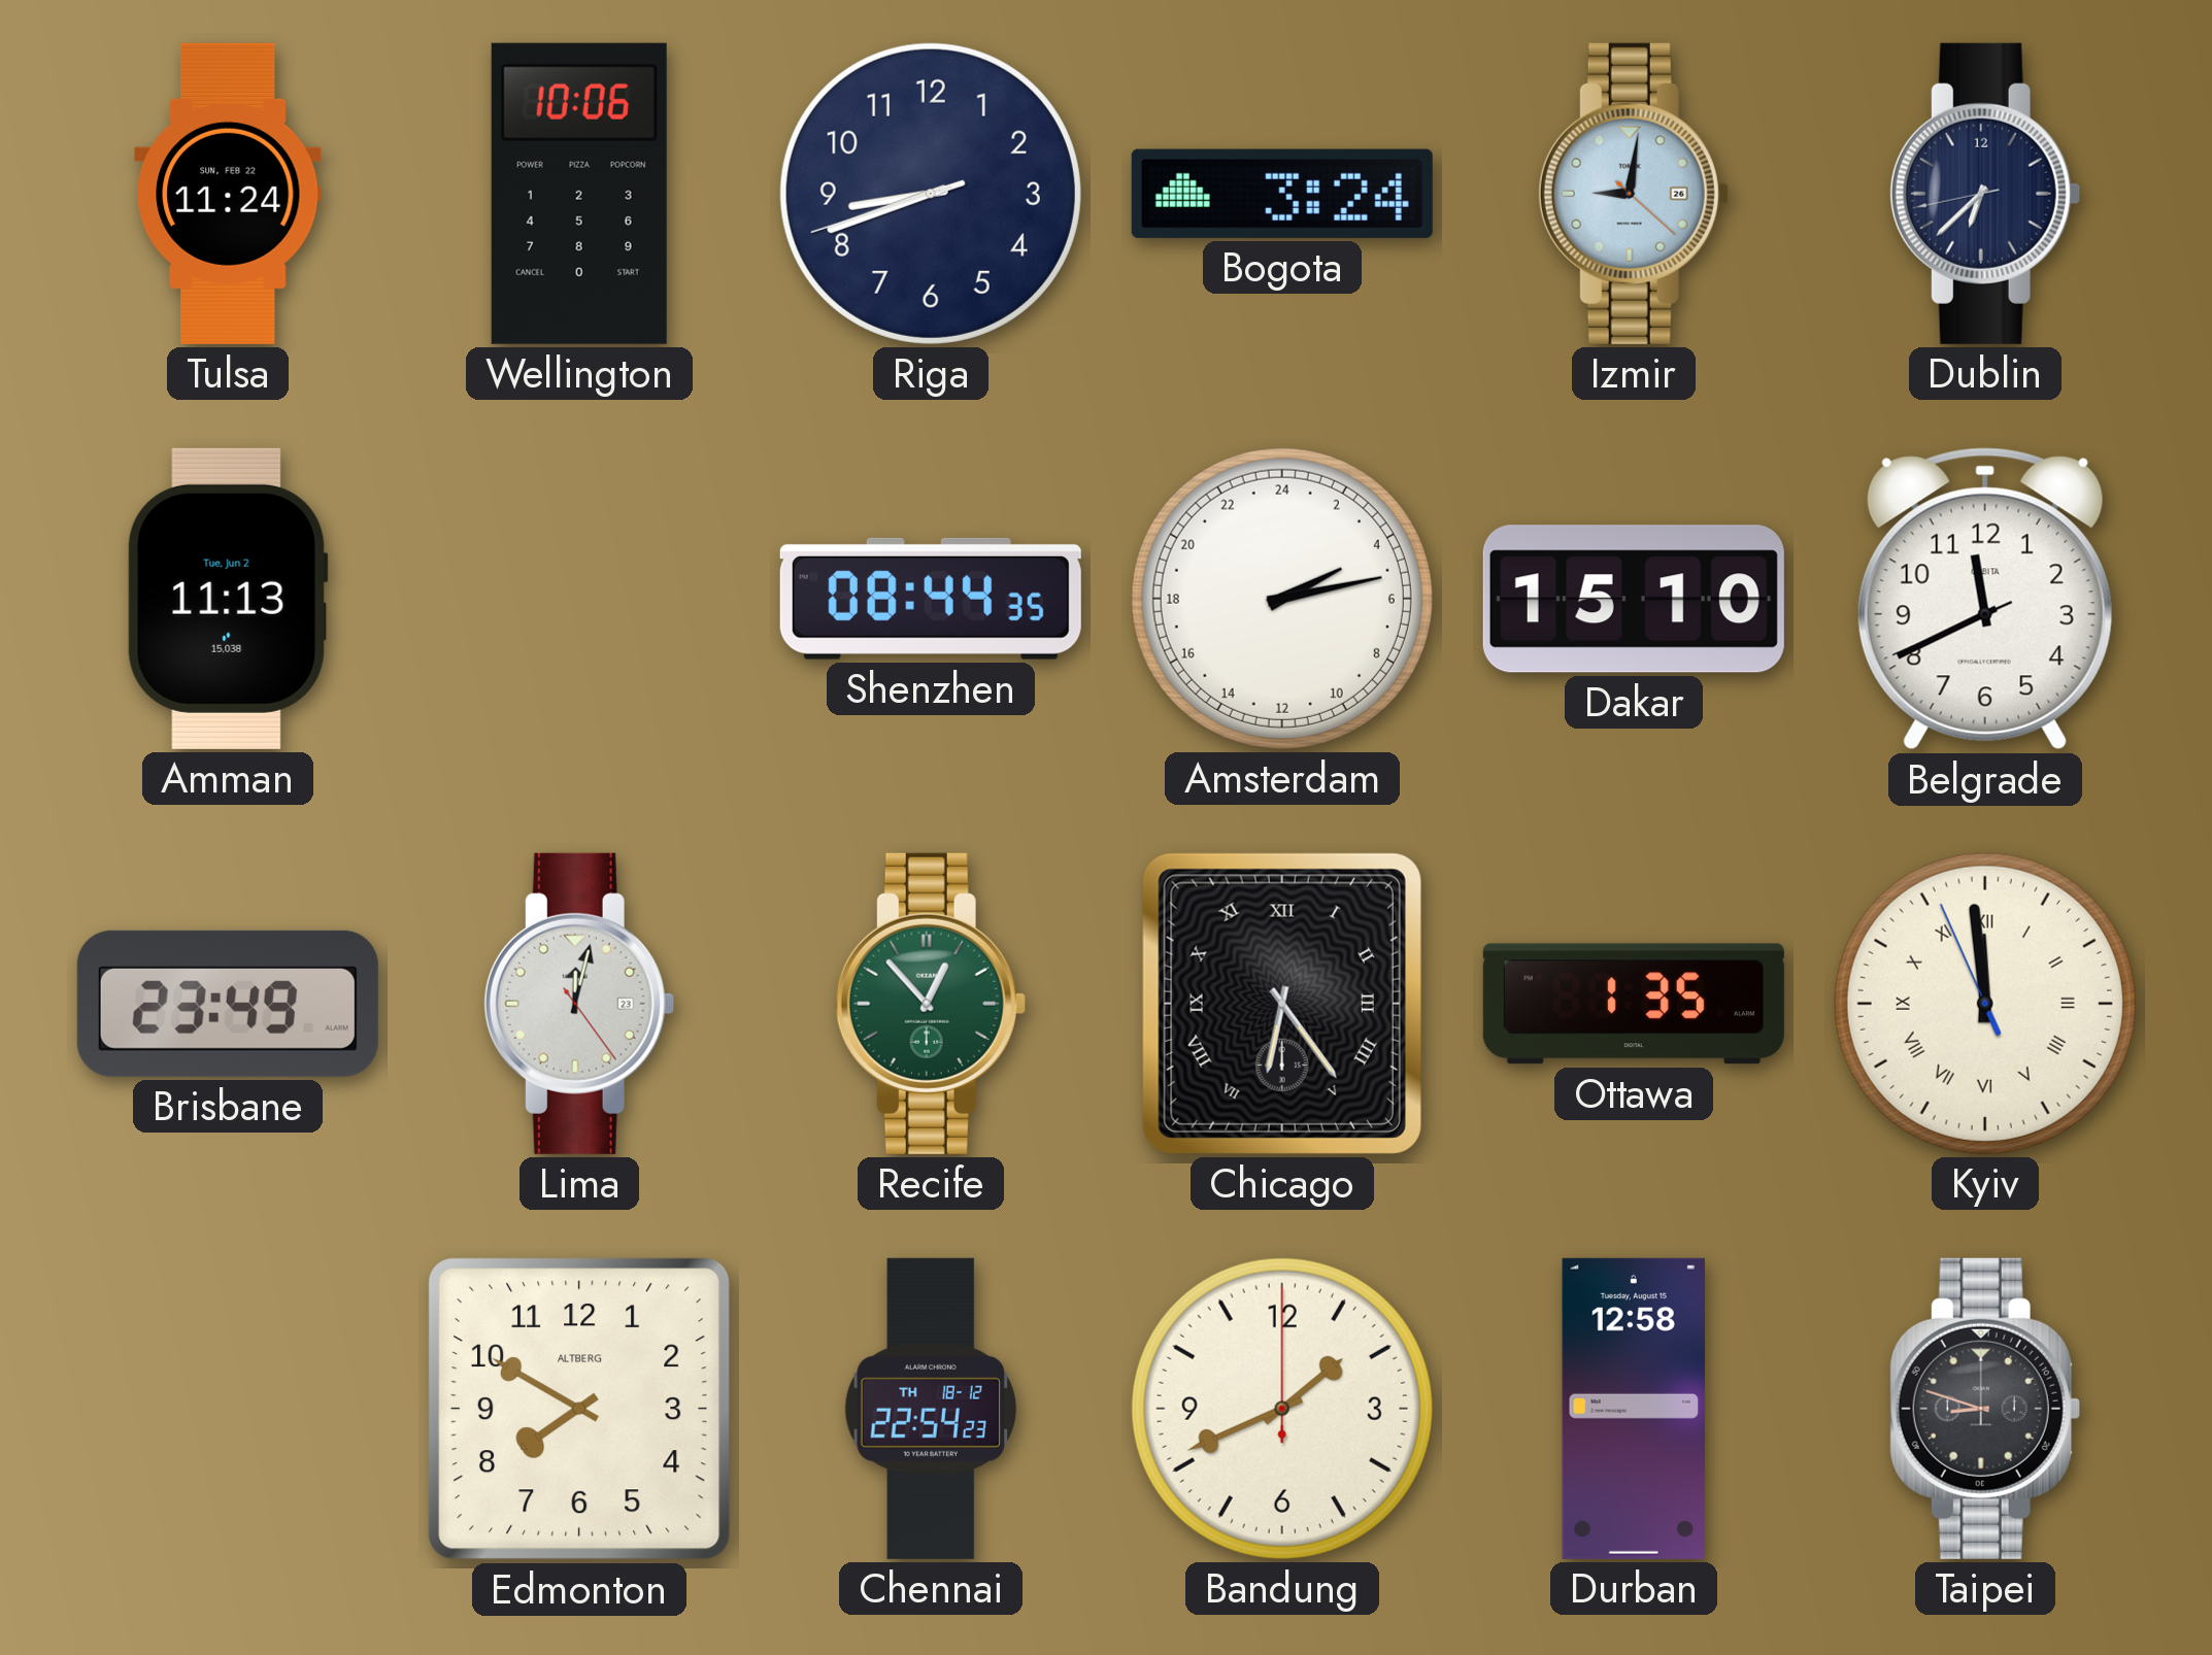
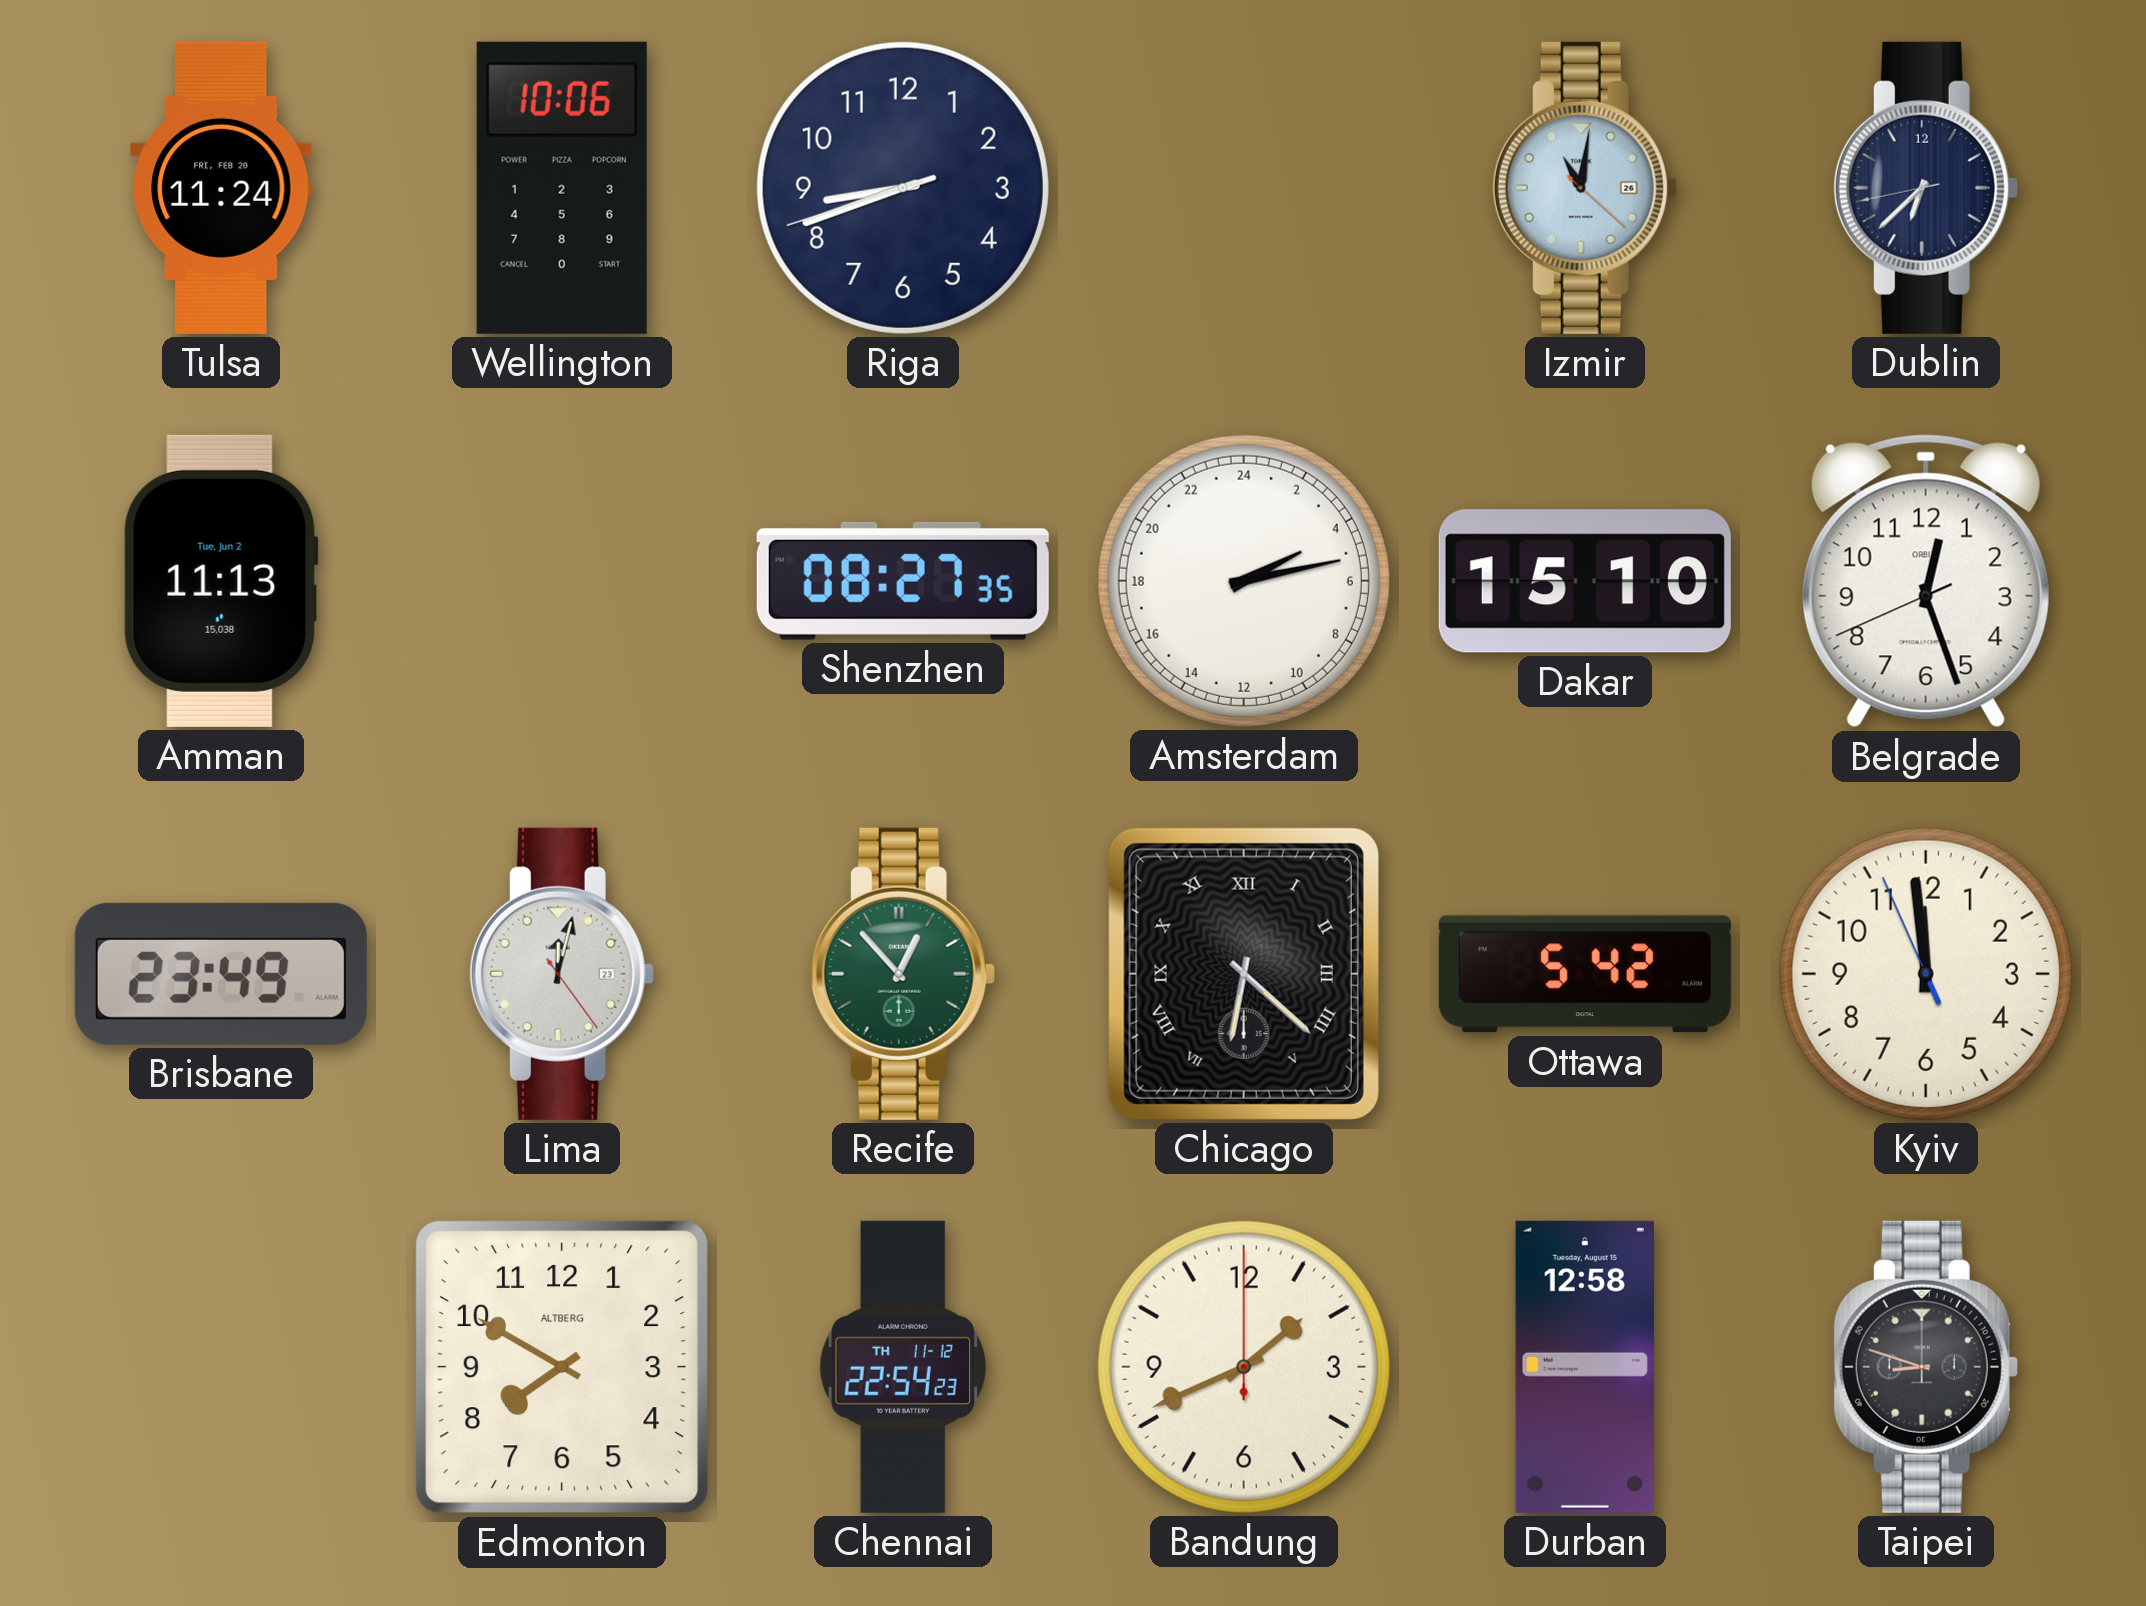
Tulsa date: SUN, FEB 22 -> FRI, FEB 20
Bogota: 3:24 -> none
Izmir: 9:01 -> 11:01
Shenzhen: 08:44 -> 08:27
Belgrade: 11:40 -> 12:26
Chicago: 6:24 -> 6:22
Ottawa: 1:35 -> 5:42
Kyiv numerals: Roman -> Arabic
Chennai date: TH 18-12 -> TH 11-12
